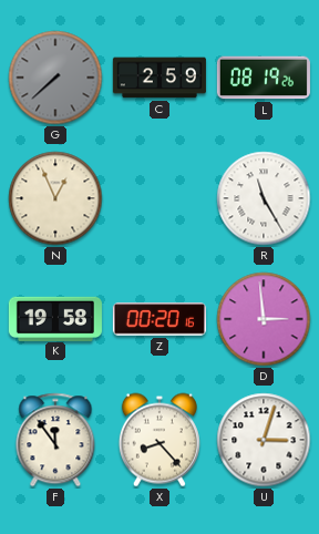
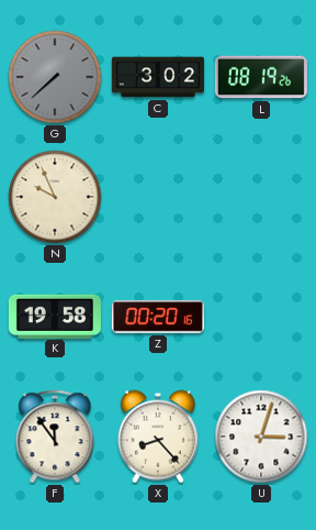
C: 2:59 -> 3:02
N: 12:56 -> 9:56
R: 11:25 -> none
D: 2:59 -> none
